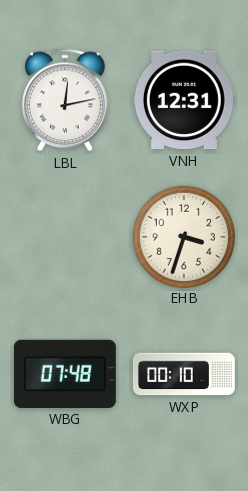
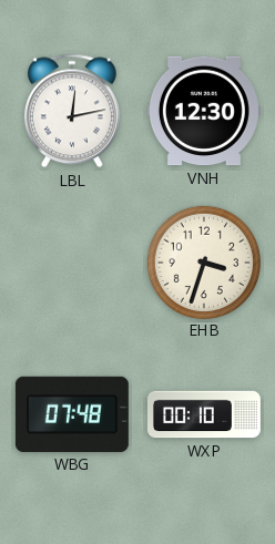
VNH: 12:31 -> 12:30
